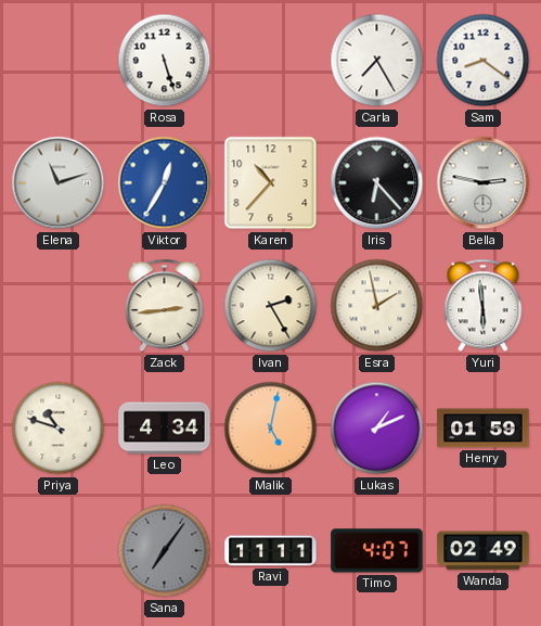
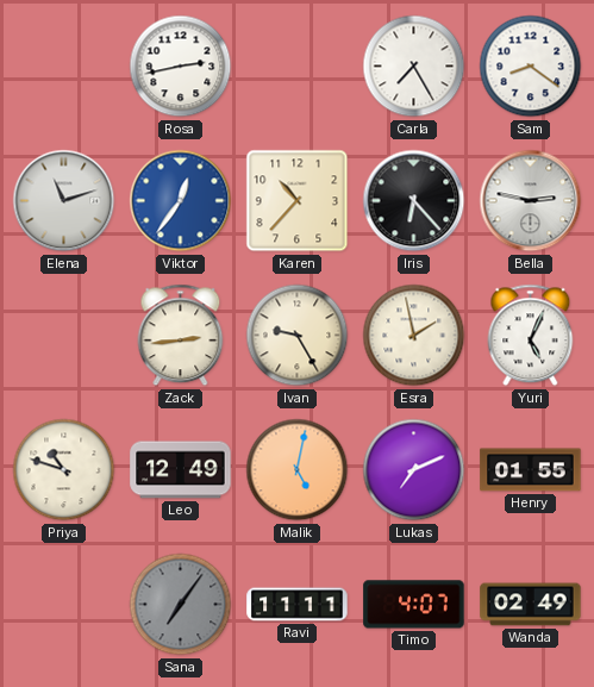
Rosa: 5:27 -> 2:43
Viktor: 12:35 -> 12:36
Ivan: 2:25 -> 9:25
Yuri: 5:59 -> 5:04
Leo: 4:34 -> 12:49
Lukas: 1:11 -> 7:11
Henry: 01:59 -> 01:55
